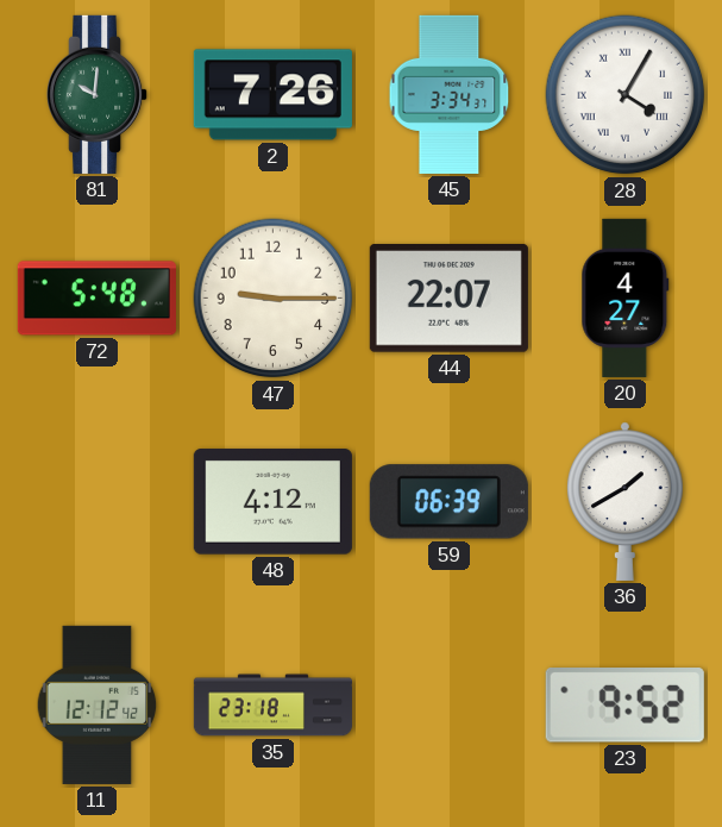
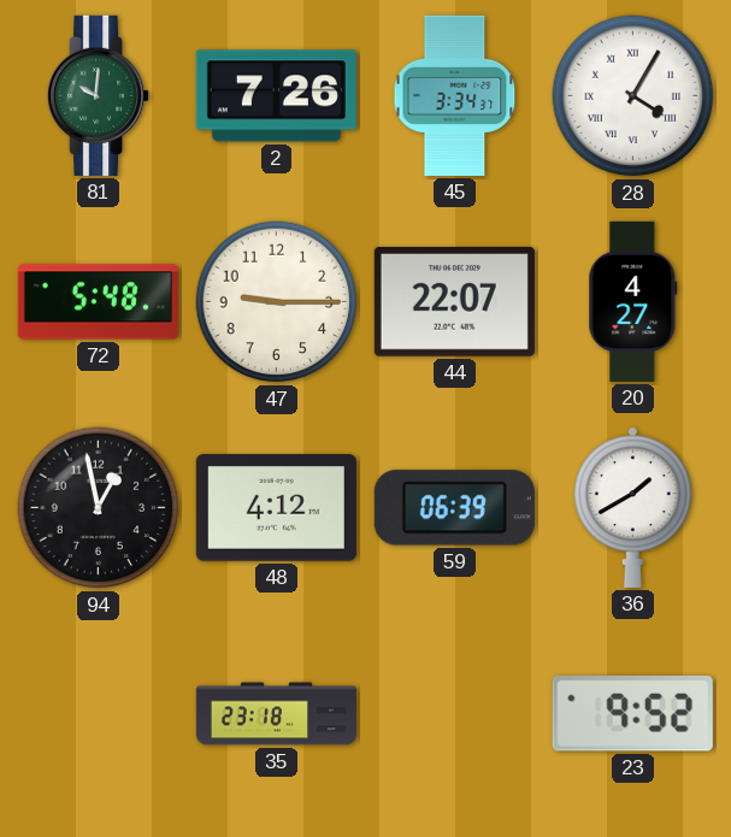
94: none -> 12:58
11: 12:12 -> none
